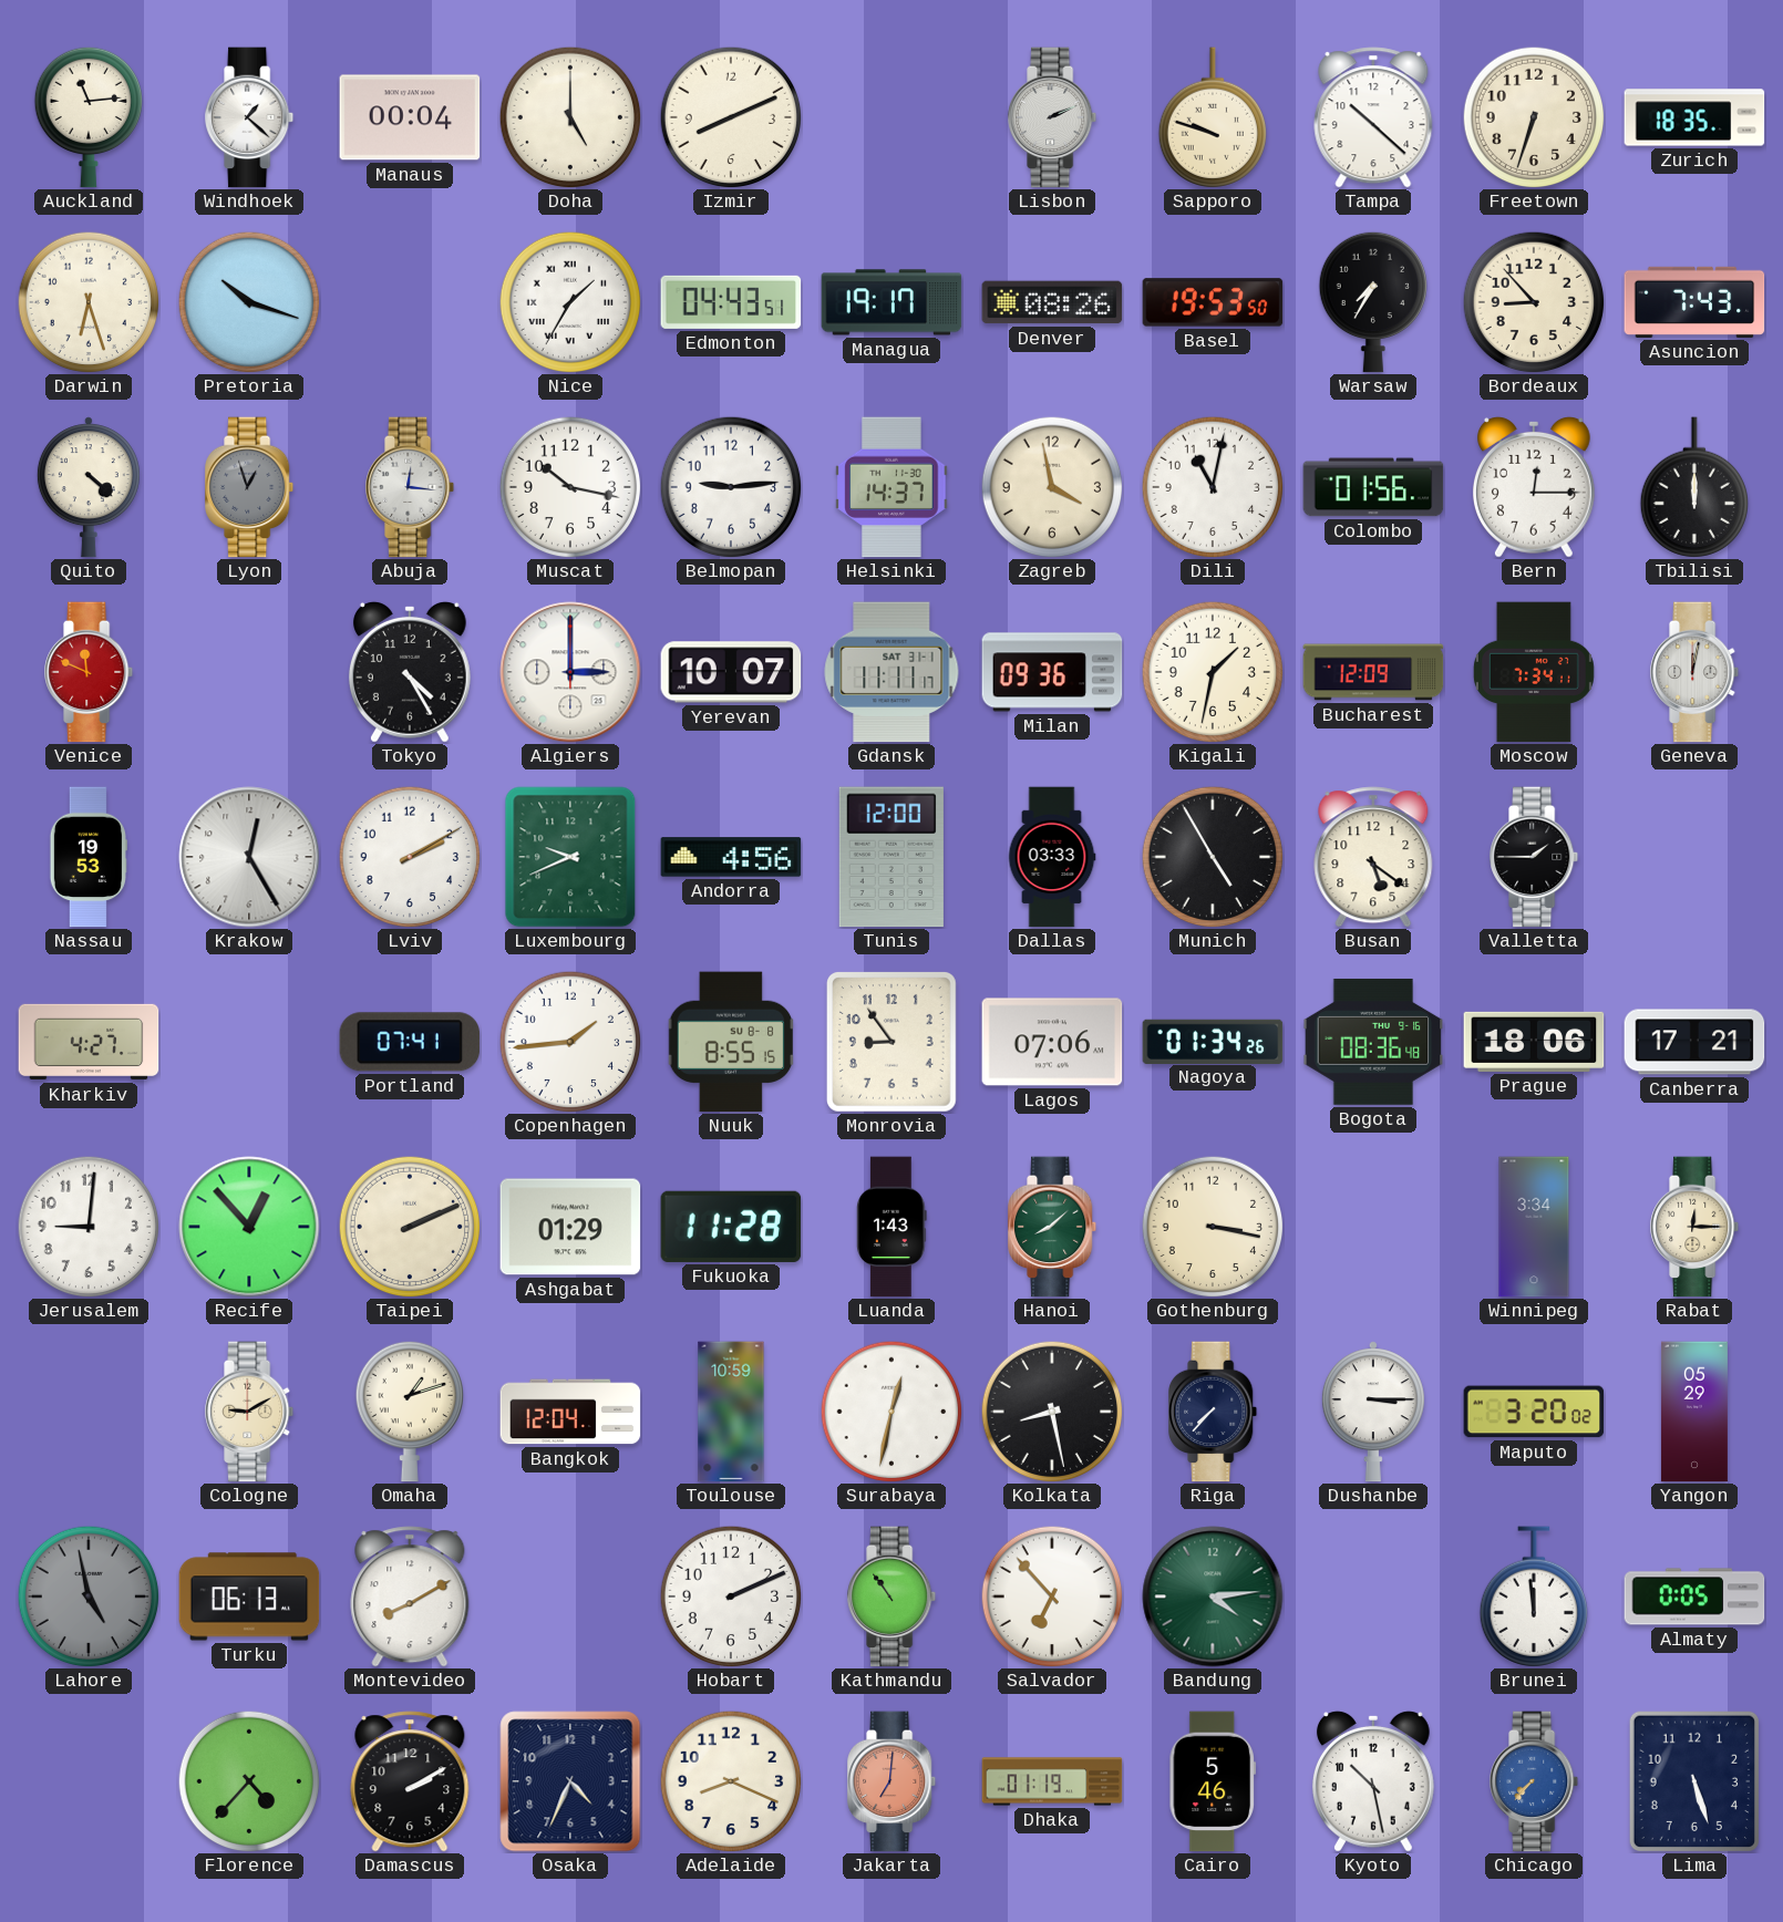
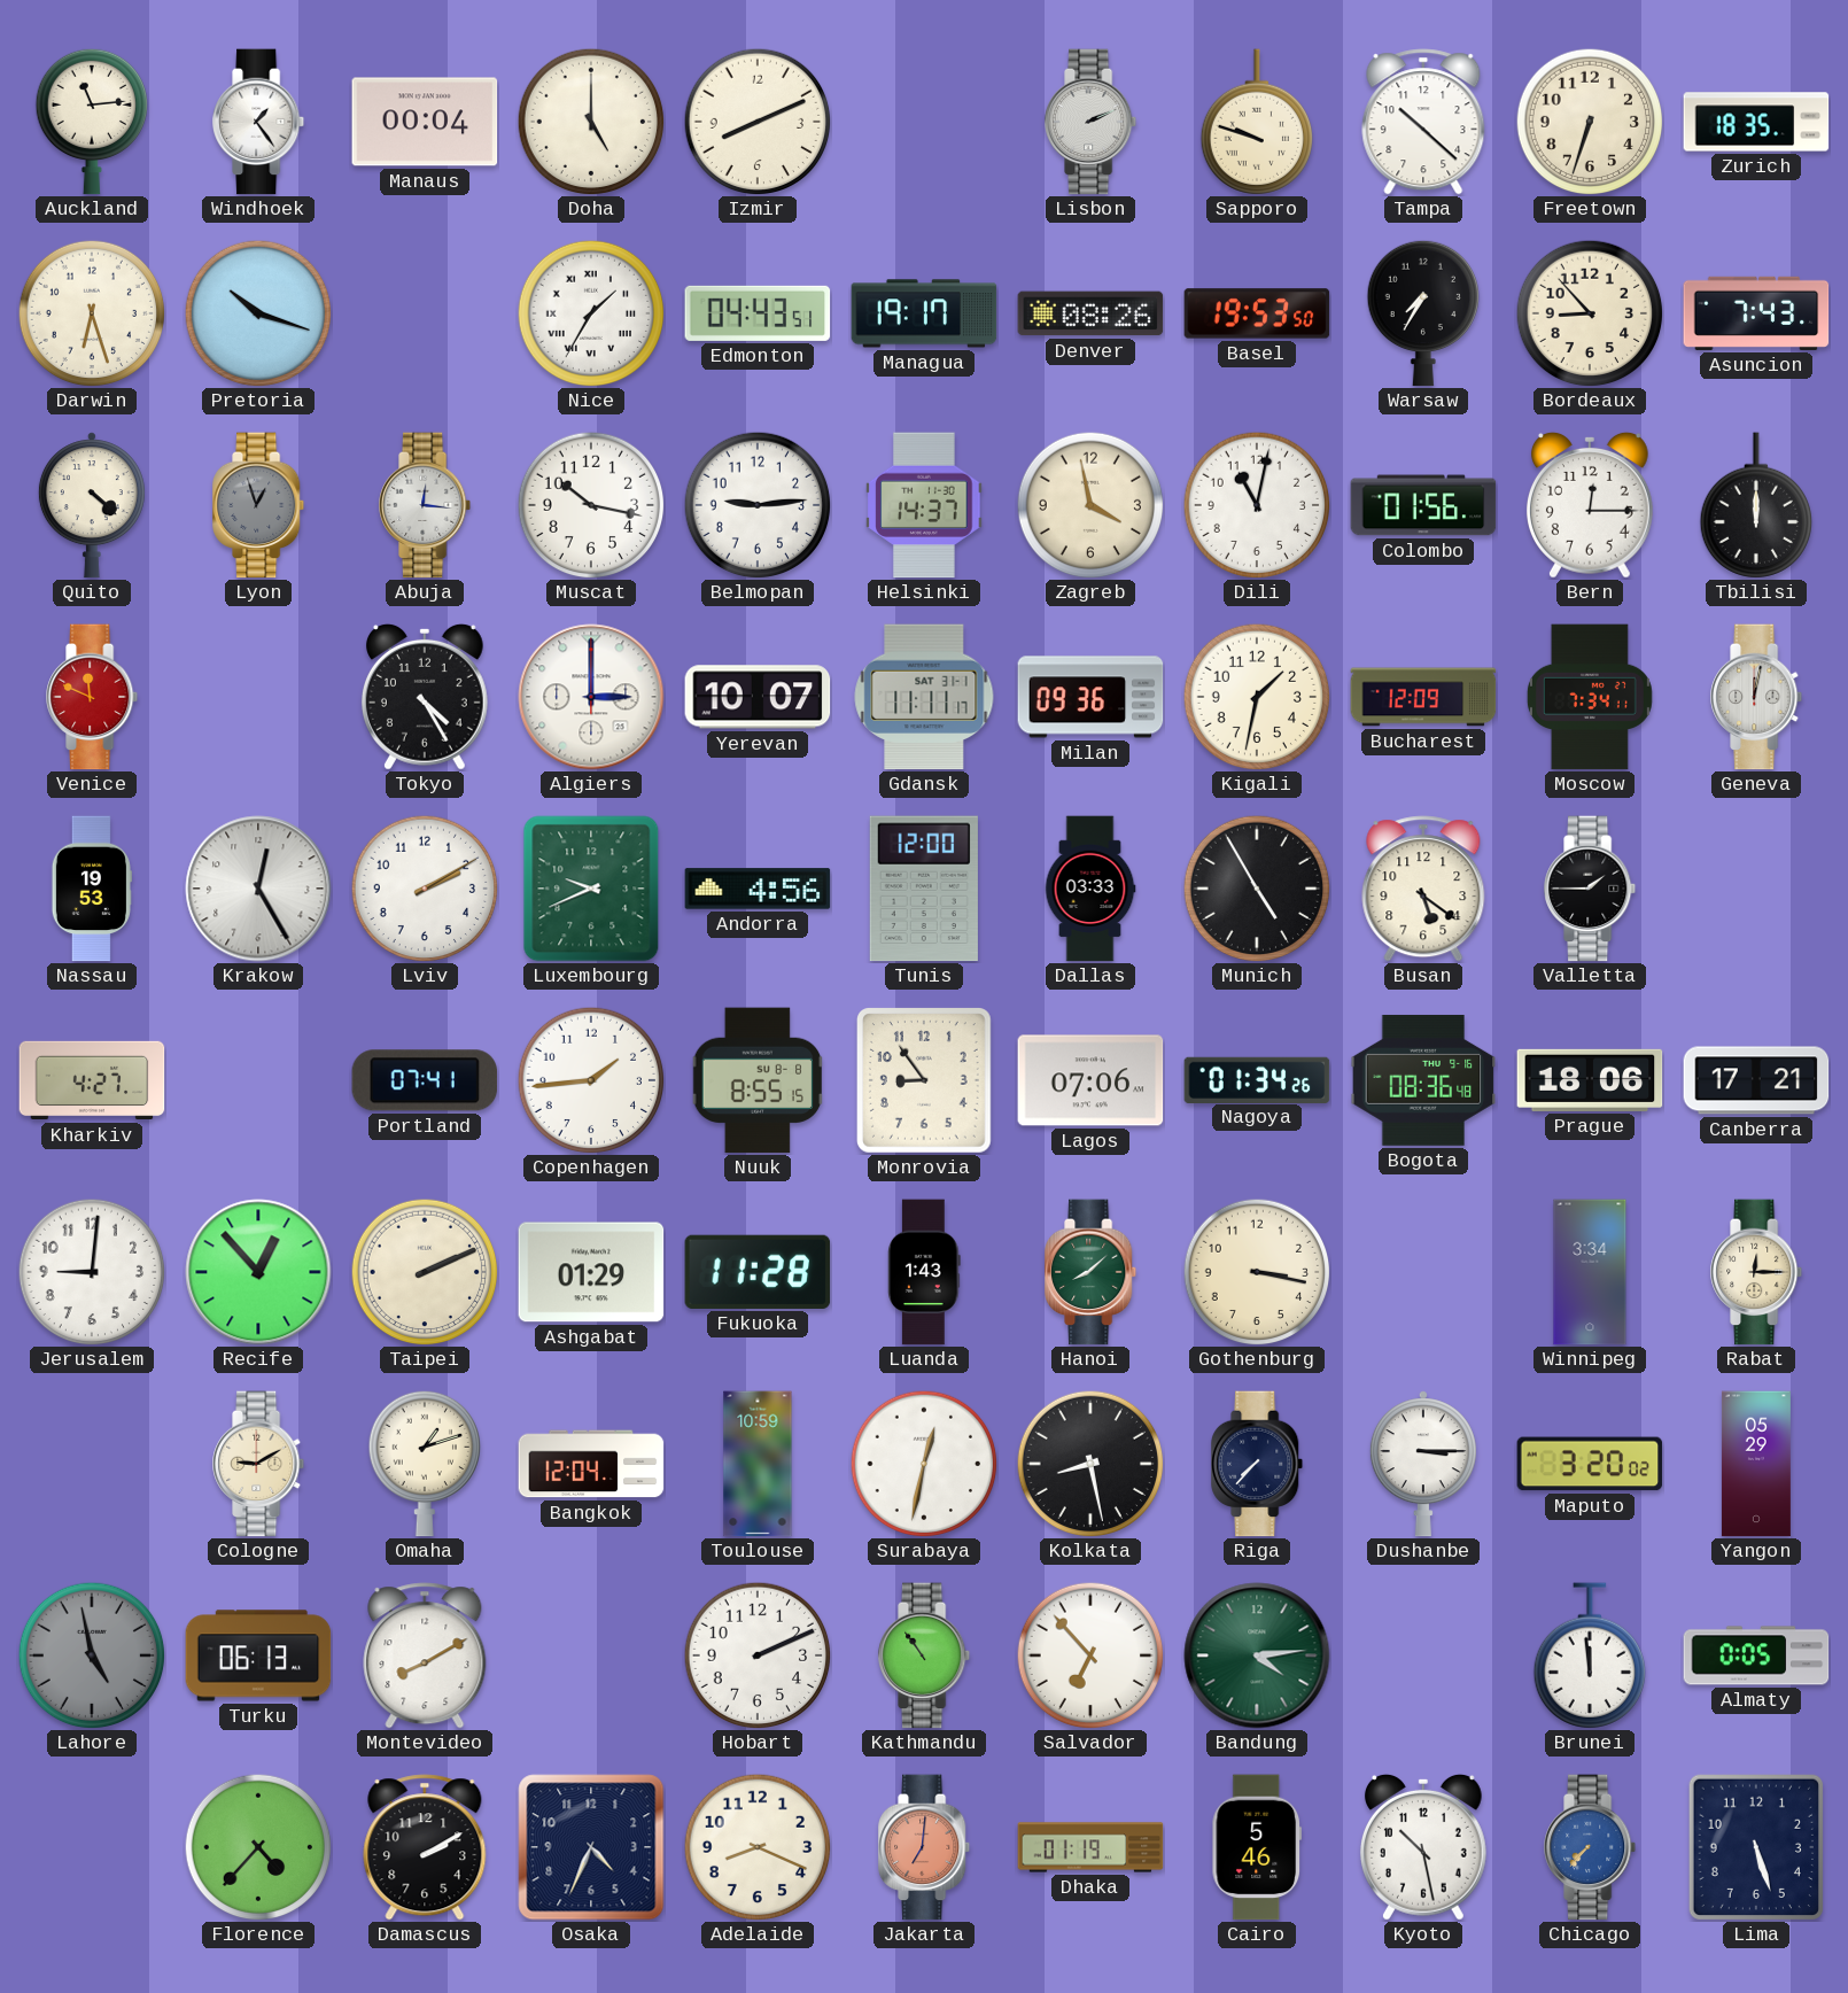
Windhoek: 1:22 -> 1:24
